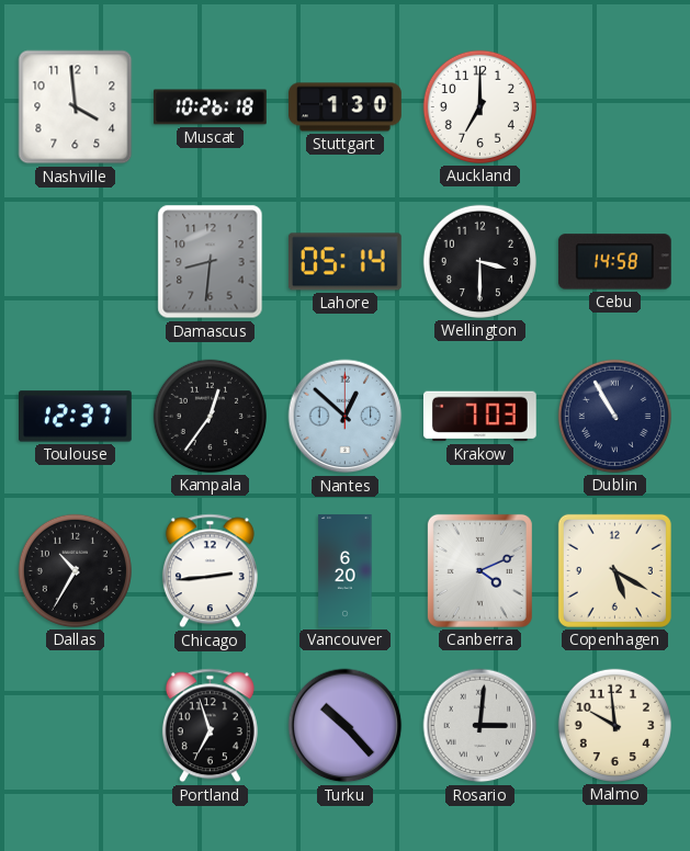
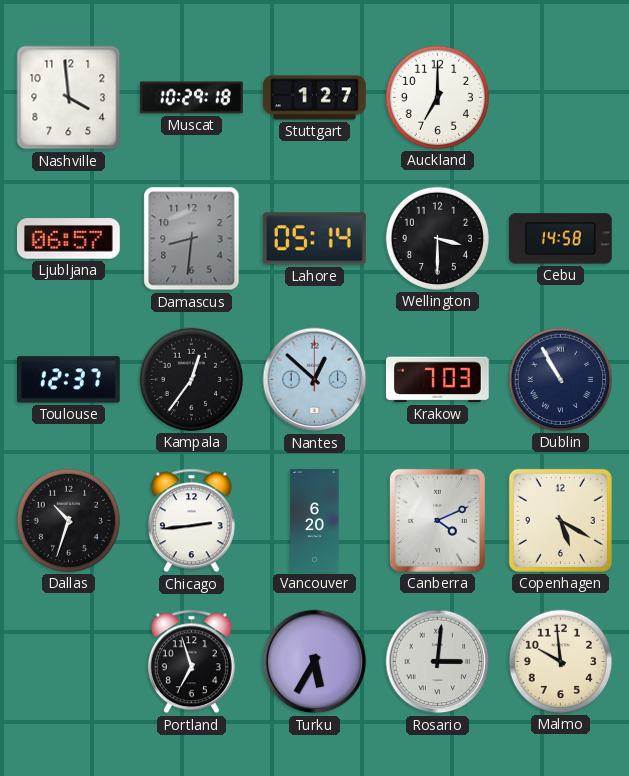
Muscat: 10:26 -> 10:29
Stuttgart: 1:30 -> 1:27
Ljubljana: none -> 06:57
Dallas: 10:35 -> 10:33
Turku: 10:23 -> 5:35
